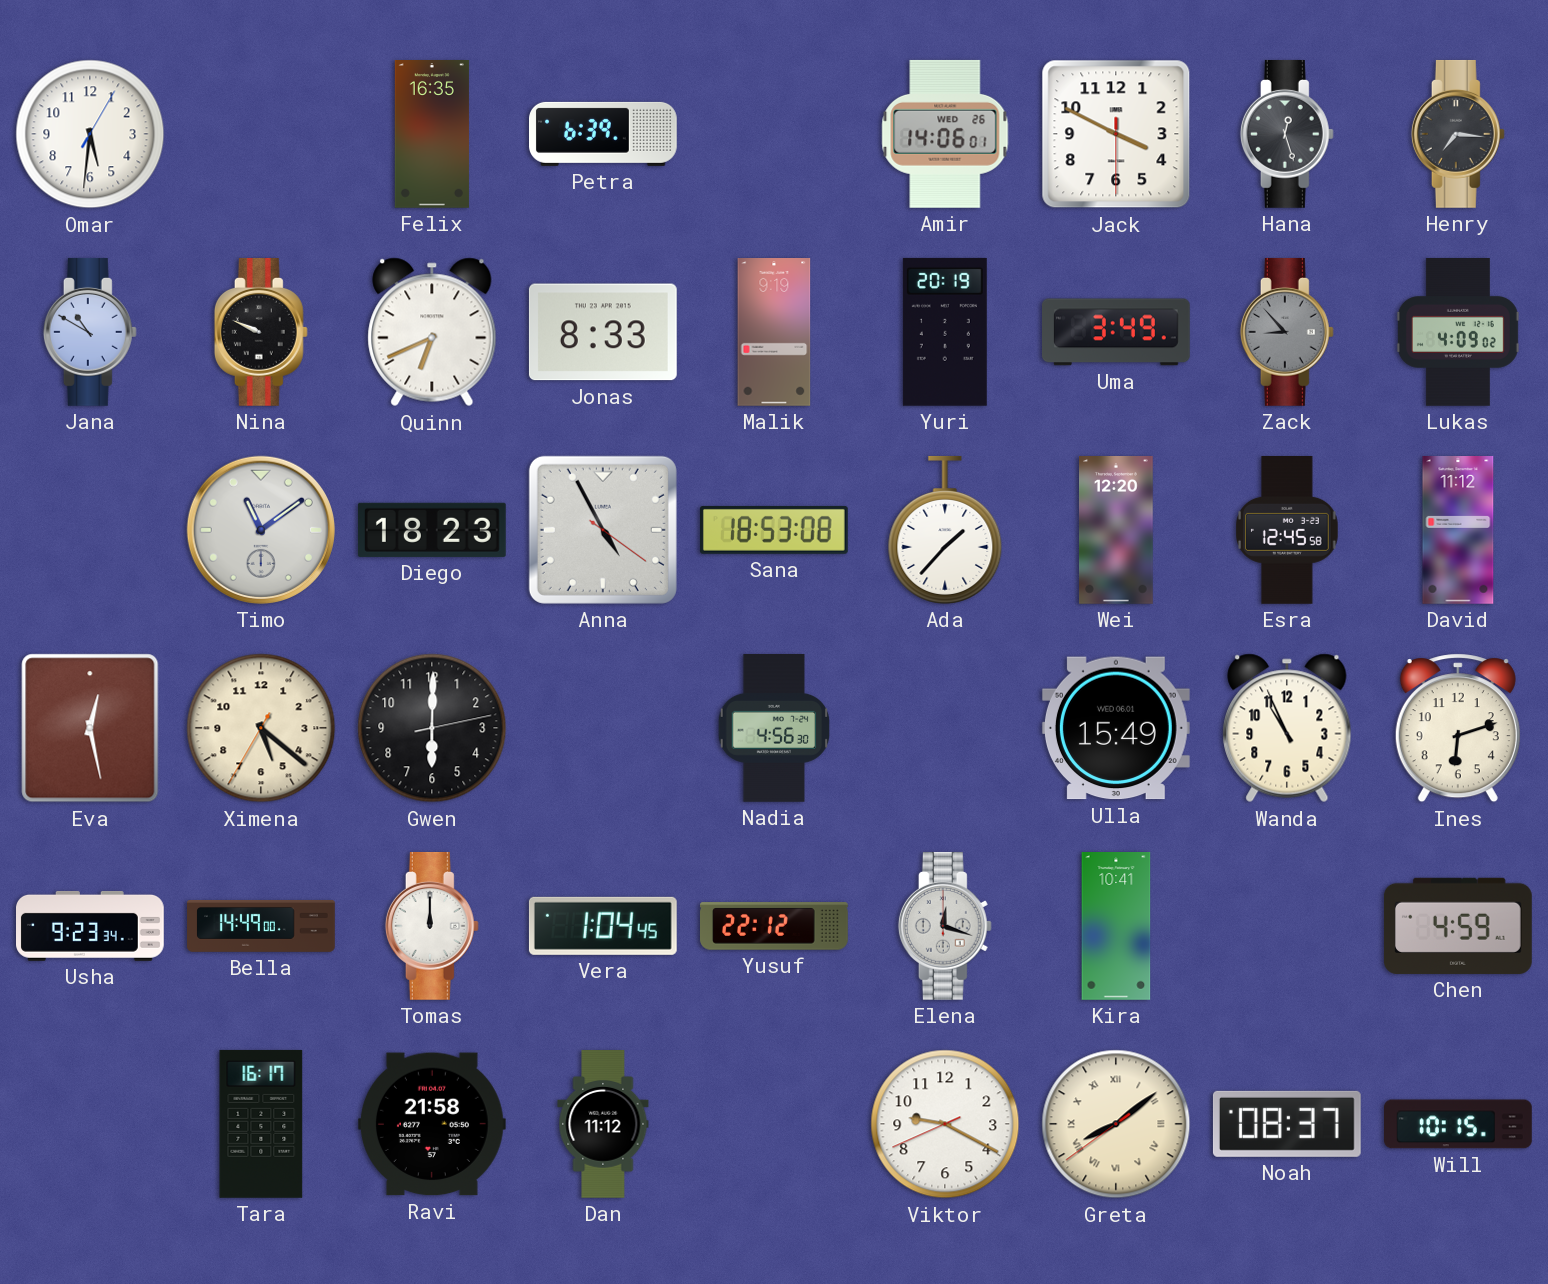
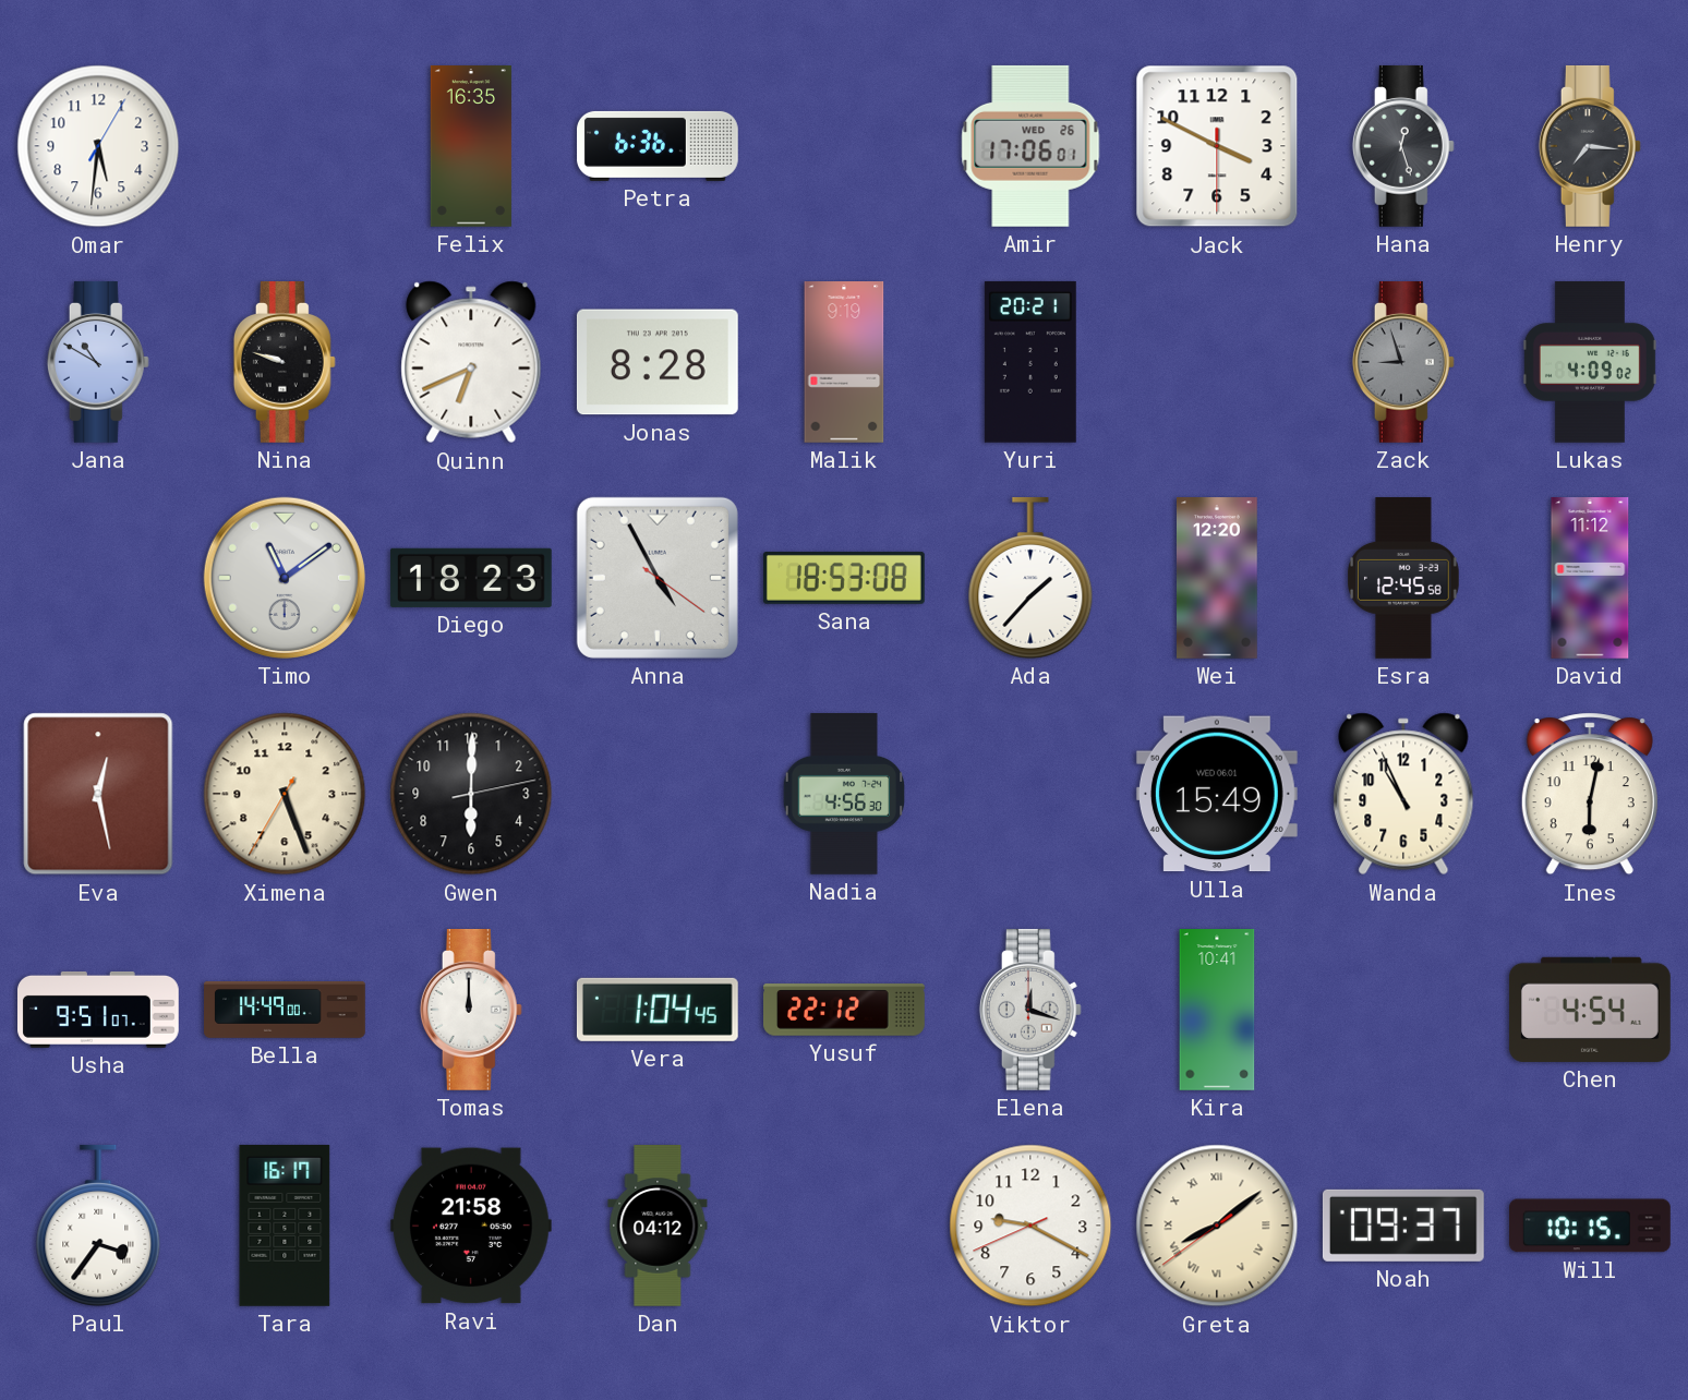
Petra: 6:39 -> 6:36
Amir: 14:06 -> 17:06
Nina: 9:49 -> 9:48
Jonas: 8:33 -> 8:28
Yuri: 20:19 -> 20:21
Uma: 3:49 -> none
Zack: 8:53 -> 8:57
Ximena: 5:21 -> 5:26
Ines: 6:12 -> 6:02
Usha: 9:23 -> 9:51
Chen: 4:59 -> 4:54
Paul: none -> 3:36
Dan: 11:12 -> 04:12
Noah: 08:37 -> 09:37
